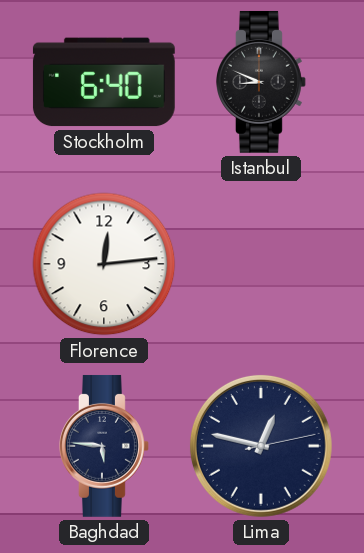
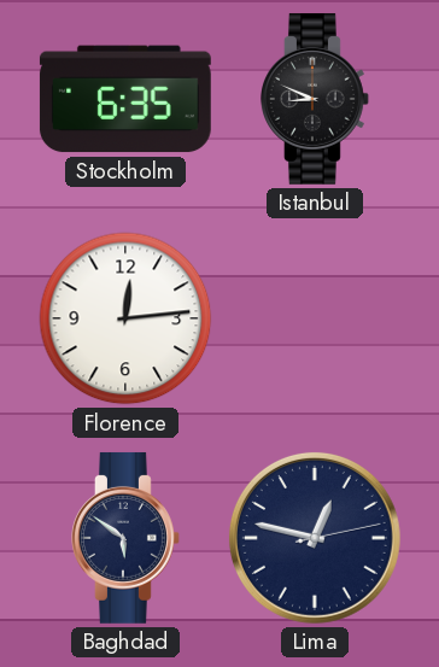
Stockholm: 6:40 -> 6:35
Baghdad: 5:46 -> 5:51
